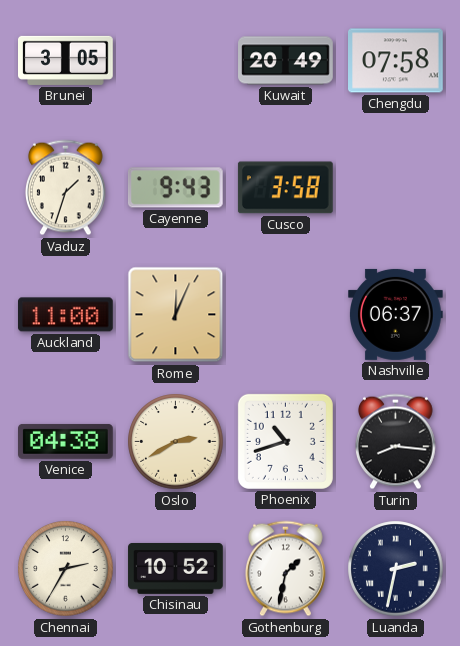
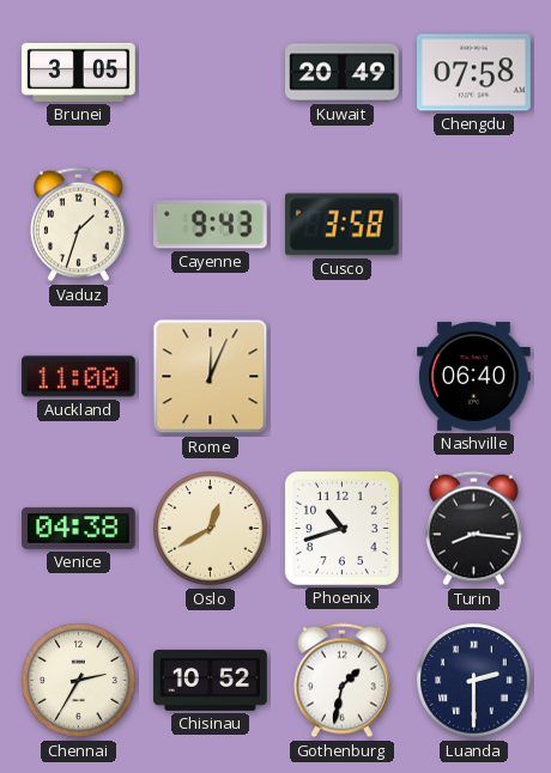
Nashville: 06:37 -> 06:40
Oslo: 2:40 -> 12:40
Luanda: 2:32 -> 2:30
